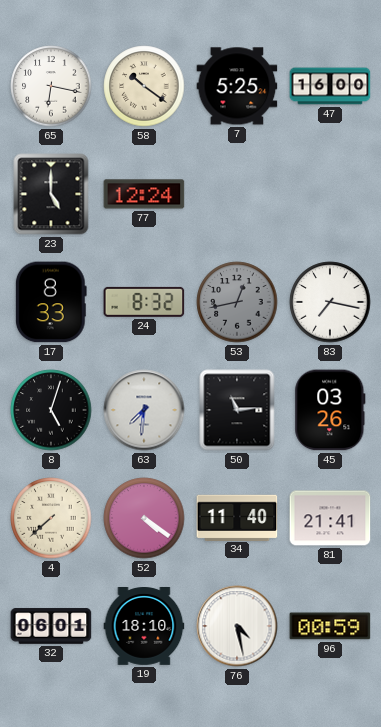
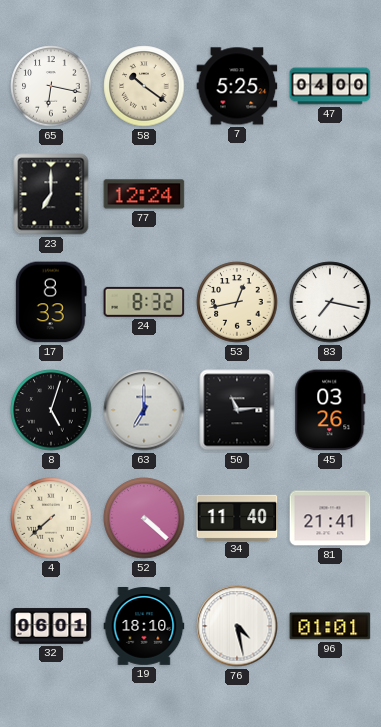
47: 16:00 -> 04:00
23: 5:00 -> 7:00
53 dial: grey -> cream
63: 7:31 -> 7:00
52: 4:21 -> 4:22
96: 00:59 -> 01:01
